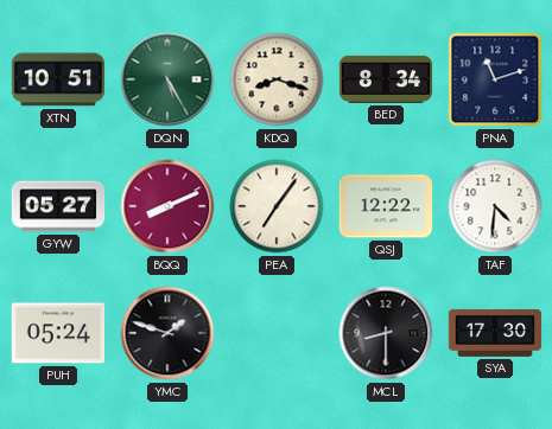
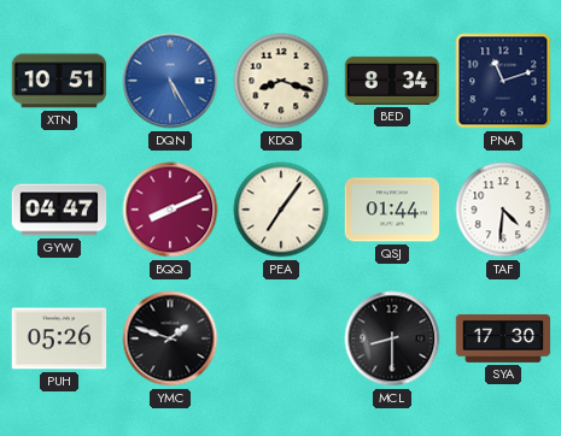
DQN dial: green -> blue
GYW: 05:27 -> 04:47
QSJ: 12:22 -> 01:44
PUH: 05:24 -> 05:26
